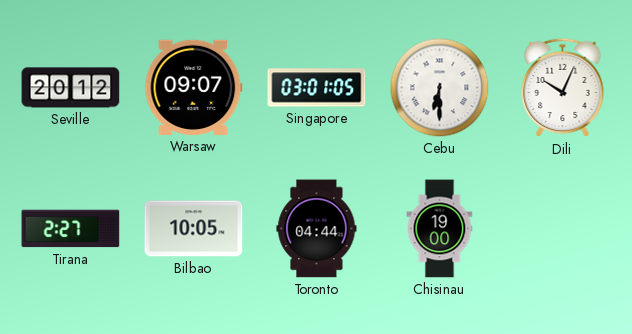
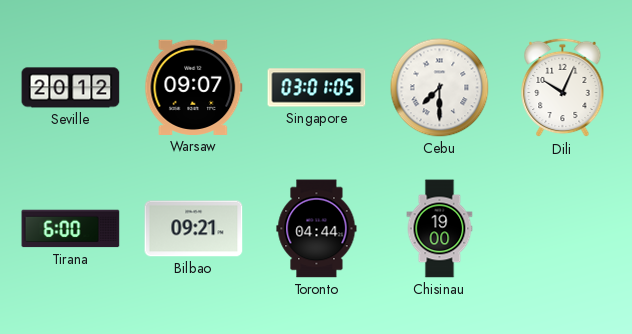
Cebu: 6:30 -> 7:30
Tirana: 2:27 -> 6:00
Bilbao: 10:05 -> 09:21
